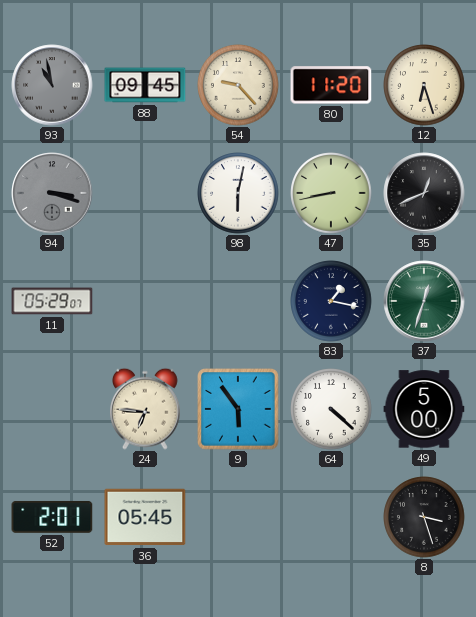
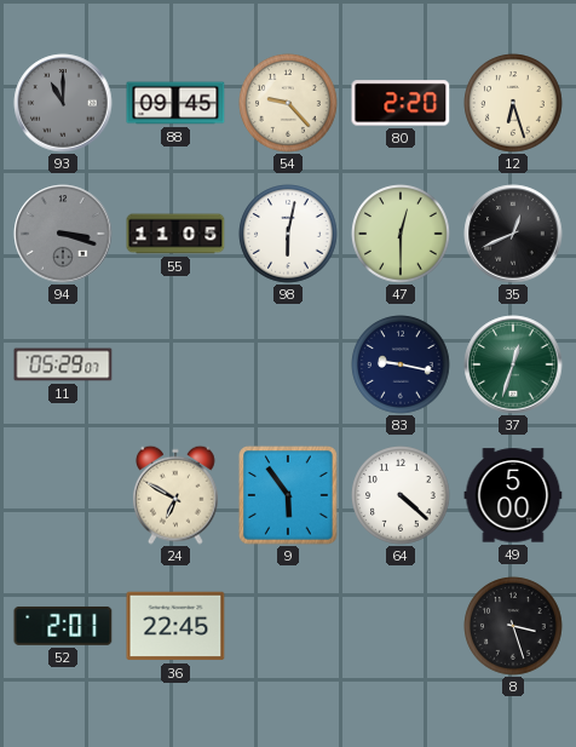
93: 10:58 -> 11:00
80: 11:20 -> 2:20
55: none -> 11:05
47: 8:43 -> 12:30
83: 1:17 -> 9:17
24: 6:46 -> 6:50
36: 05:45 -> 22:45
